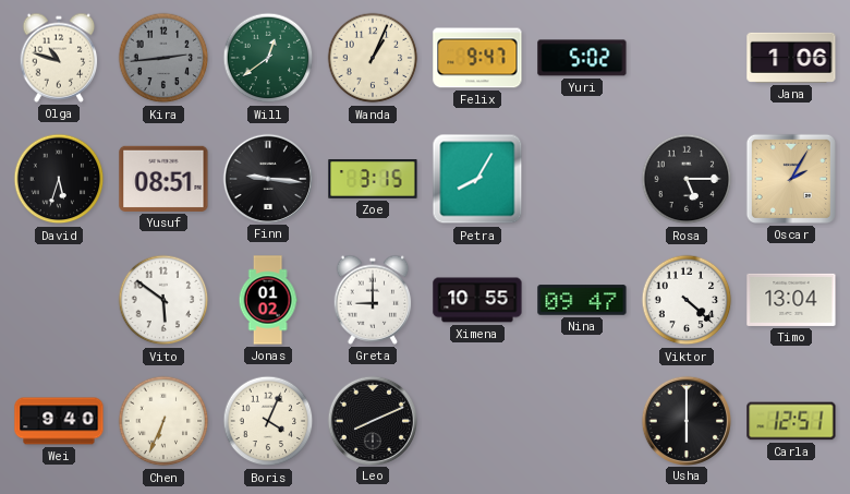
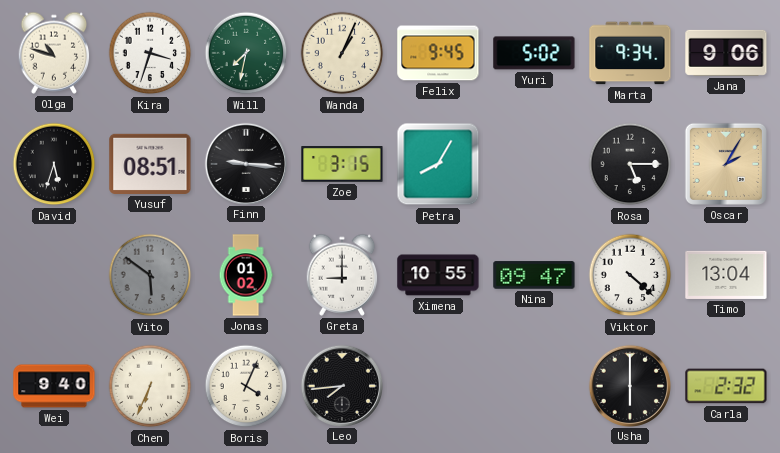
Kira: 2:44 -> 3:33
Kira dial: grey -> white
Will: 12:39 -> 7:32
Felix: 9:47 -> 9:45
Marta: none -> 9:34
Jana: 1:06 -> 9:06
Vito dial: white -> grey
Leo: 8:11 -> 7:44
Carla: 12:51 -> 2:32
